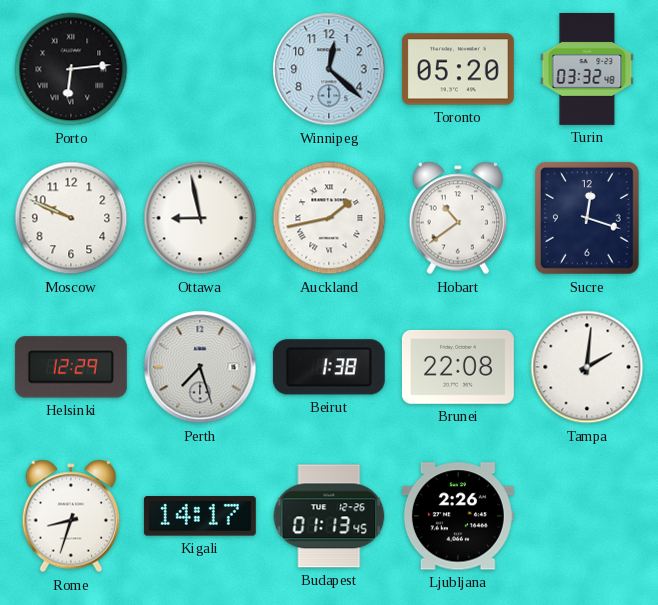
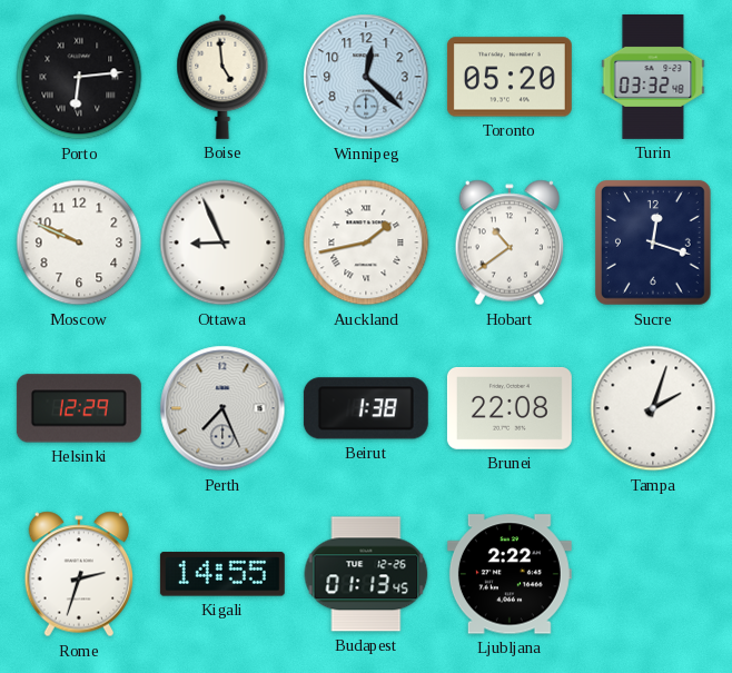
Boise: none -> 4:59
Ottawa: 8:58 -> 8:56
Perth: 7:27 -> 7:26
Tampa: 2:01 -> 2:03
Rome: 8:33 -> 2:33
Kigali: 14:17 -> 14:55
Ljubljana: 2:26 -> 2:22
